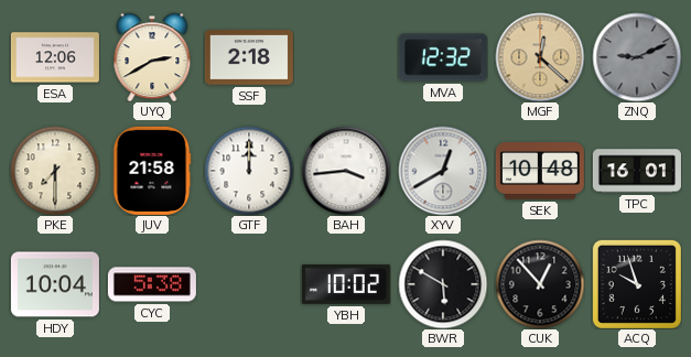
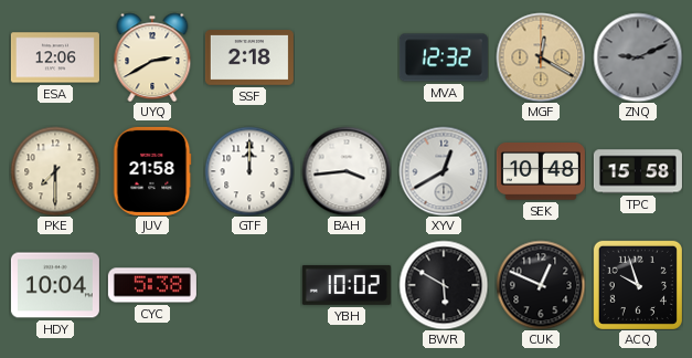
MGF: 12:22 -> 12:20
TPC: 16:01 -> 15:58
CUK: 12:53 -> 12:49
